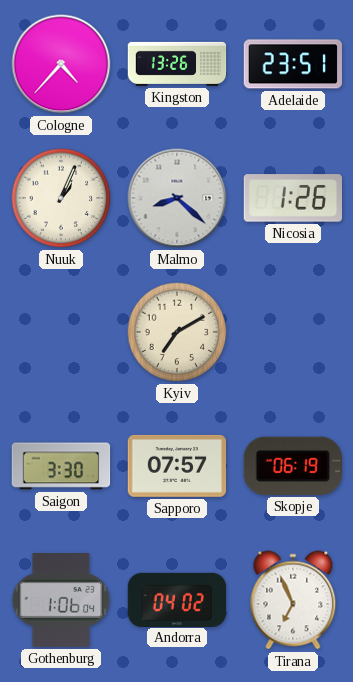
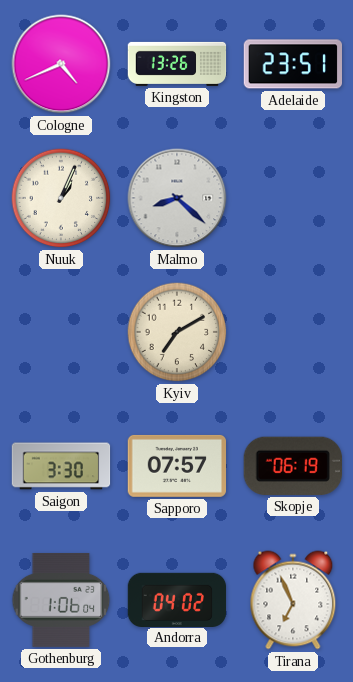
Cologne: 4:37 -> 4:41
Nicosia: 1:26 -> none
